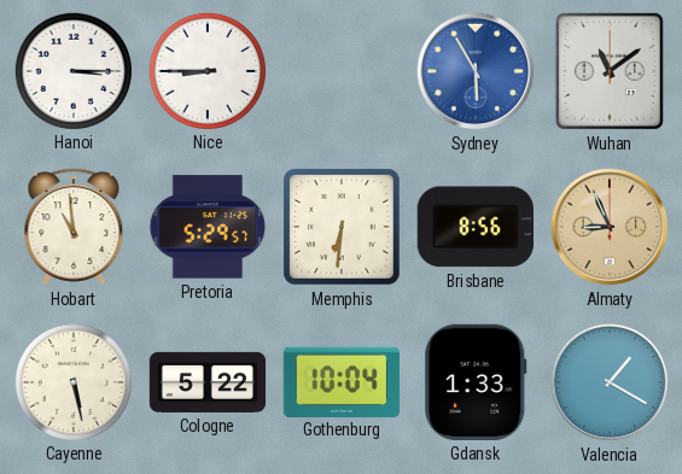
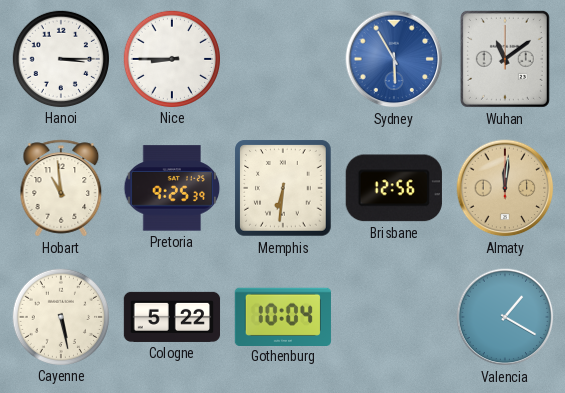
Pretoria: 5:29 -> 9:25
Brisbane: 8:56 -> 12:56
Almaty: 8:56 -> 12:01
Gdansk: 1:33 -> none
